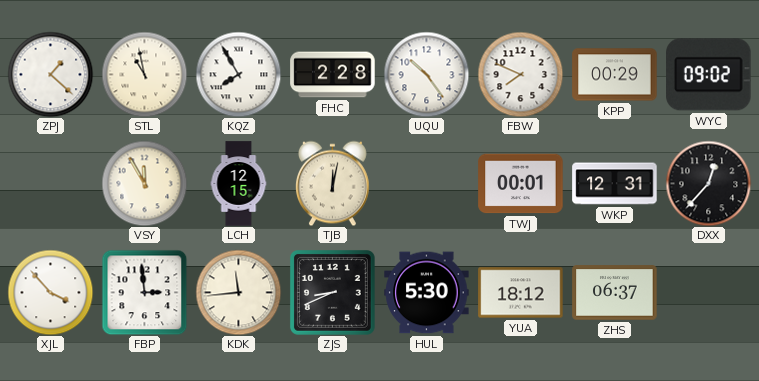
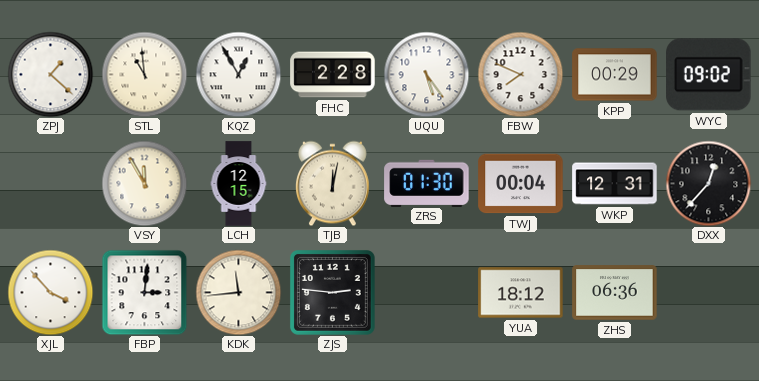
STL: 10:58 -> 10:59
KQZ: 7:55 -> 12:55
UQU: 10:24 -> 5:24
ZRS: none -> 01:30
TWJ: 00:01 -> 00:04
FBP: 2:59 -> 3:01
ZJS: 8:41 -> 2:46
HUL: 5:30 -> none
ZHS: 06:37 -> 06:36
